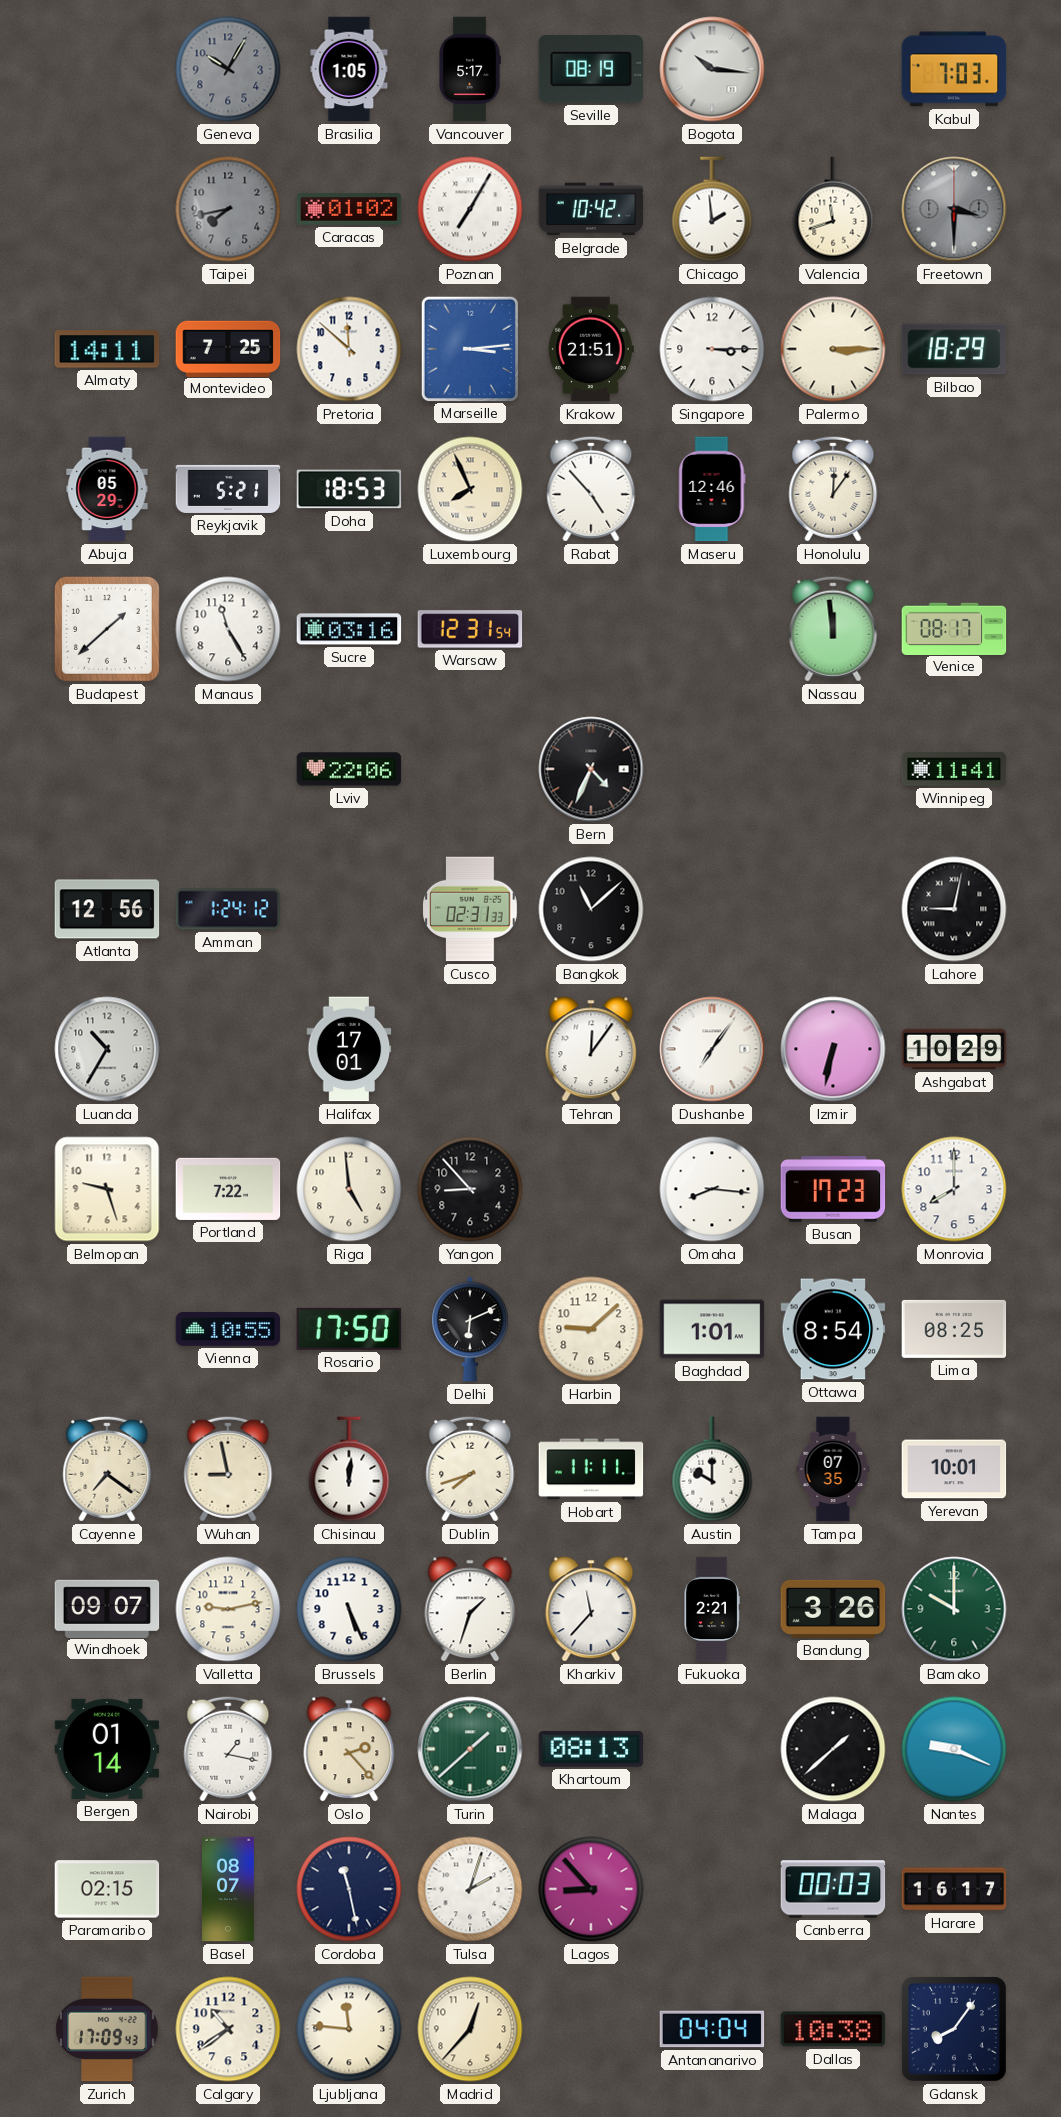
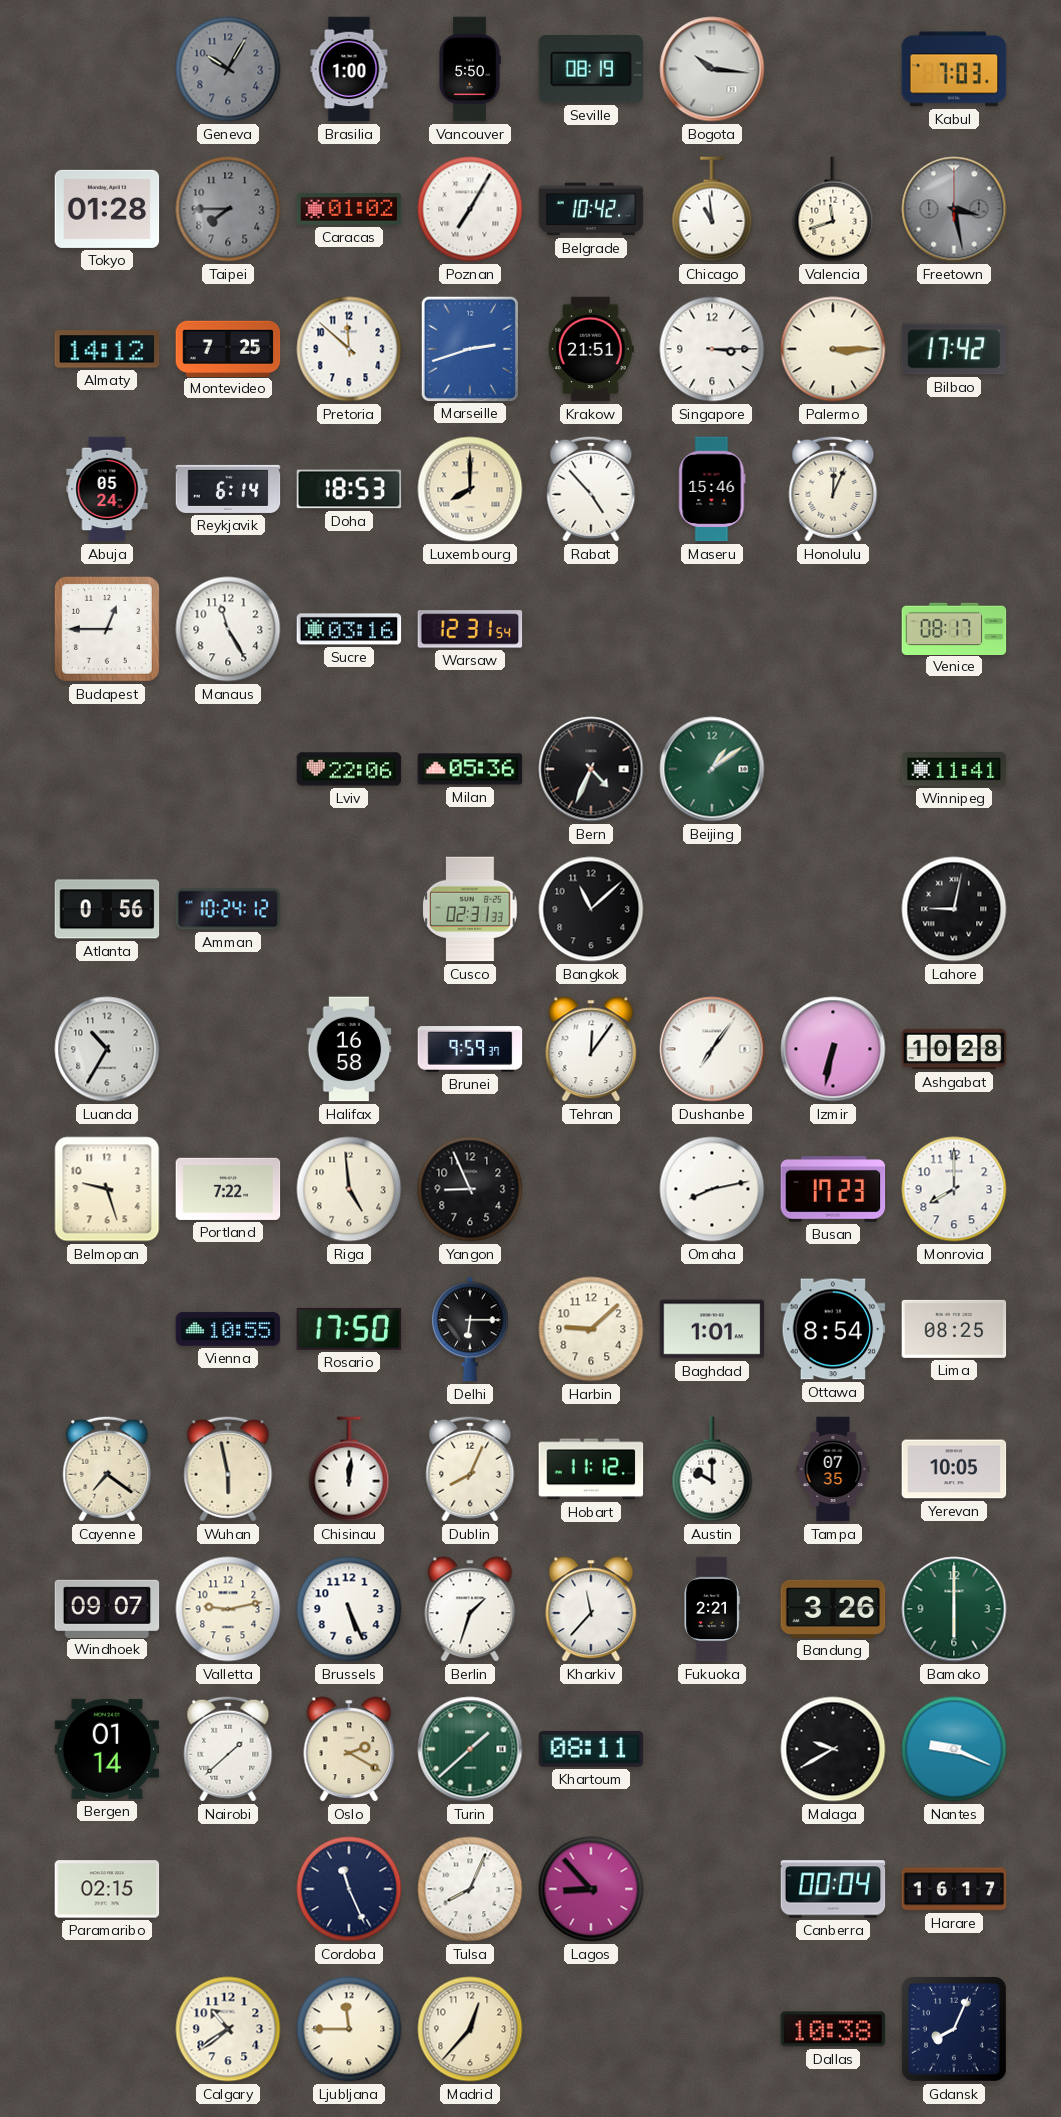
Brasilia: 1:05 -> 1:00
Vancouver: 5:17 -> 5:50
Tokyo: none -> 01:28
Taipei: 7:43 -> 7:45
Chicago: 1:59 -> 10:59
Freetown: 3:30 -> 3:28
Almaty: 14:11 -> 14:12
Marseille: 3:14 -> 2:42
Bilbao: 18:29 -> 17:42
Abuja: 05:29 -> 05:24
Reykjavik: 5:21 -> 6:14
Luxembourg: 7:56 -> 8:00
Maseru: 12:46 -> 15:46
Honolulu: 12:06 -> 12:04
Budapest: 1:38 -> 12:45
Nassau: 11:59 -> none
Milan: none -> 05:36
Beijing: none -> 1:09
Atlanta: 12:56 -> 0:56
Amman: 1:24 -> 10:24
Halifax: 17:01 -> 16:58
Brunei: none -> 9:59
Ashgabat: 10:29 -> 10:28
Yangon: 8:53 -> 8:56
Omaha: 8:16 -> 8:13
Delhi: 6:11 -> 6:15
Wuhan: 8:58 -> 5:58
Dublin: 7:42 -> 8:04
Hobart: 11:11 -> 11:12
Yerevan: 10:01 -> 10:05
Bamako: 10:00 -> 6:00
Nairobi: 1:17 -> 1:38
Oslo: 2:23 -> 2:20
Khartoum: 08:13 -> 08:11
Malaga: 1:38 -> 9:40
Basel: 08:07 -> none
Cordoba: 11:28 -> 11:26
Tulsa: 2:03 -> 8:04
Canberra: 00:03 -> 00:04
Zurich: 17:09 -> none
Ljubljana: 11:46 -> 11:45
Antananarivo: 04:04 -> none
Gdansk: 8:06 -> 8:04
